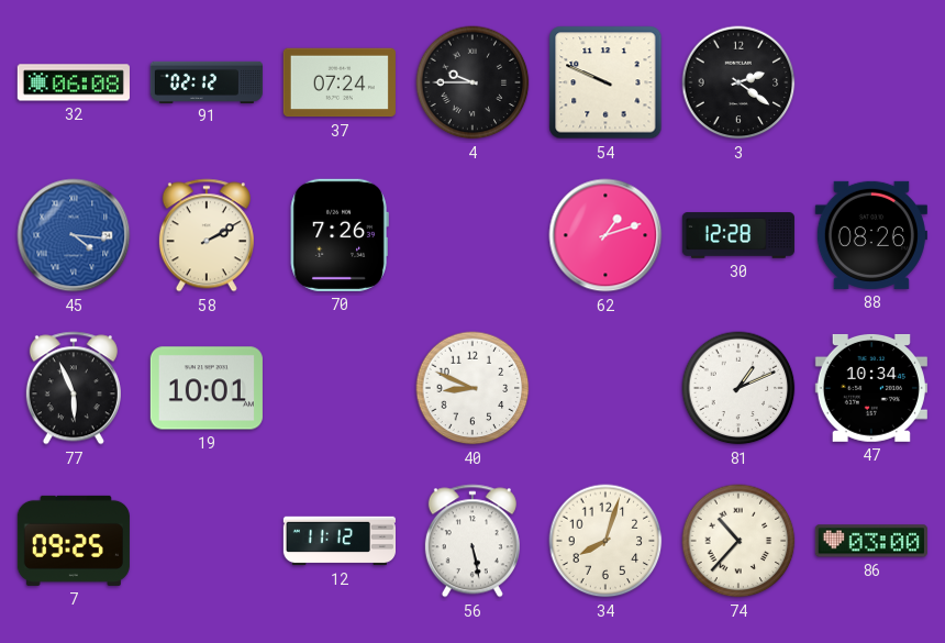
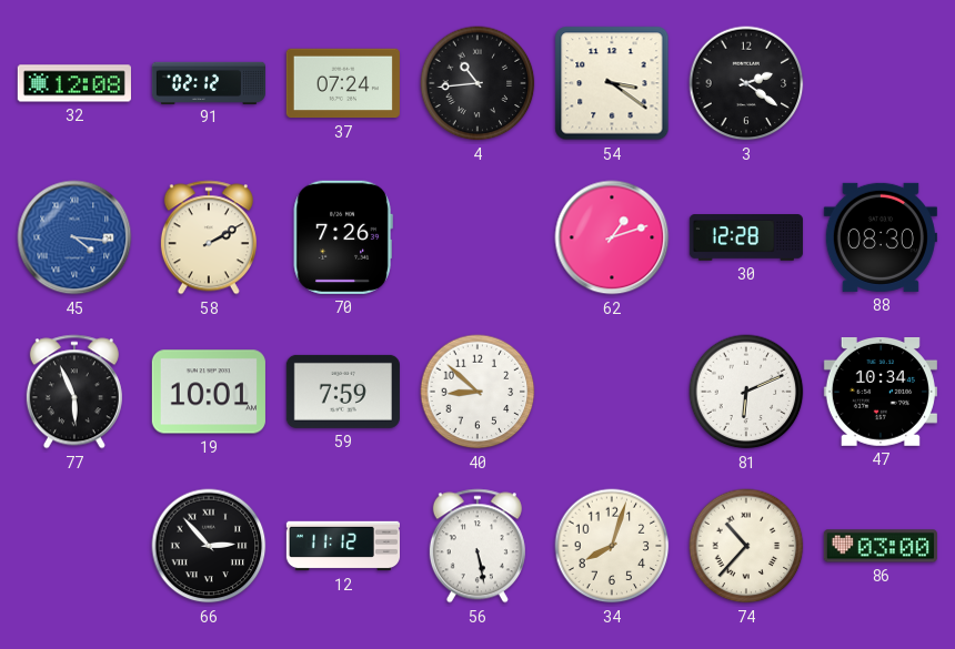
32: 06:08 -> 12:08
4: 9:45 -> 10:44
54: 9:49 -> 3:21
88: 08:26 -> 08:30
59: none -> 7:59
40: 8:49 -> 8:52
81: 1:11 -> 6:11
7: 09:25 -> none
66: none -> 2:53
